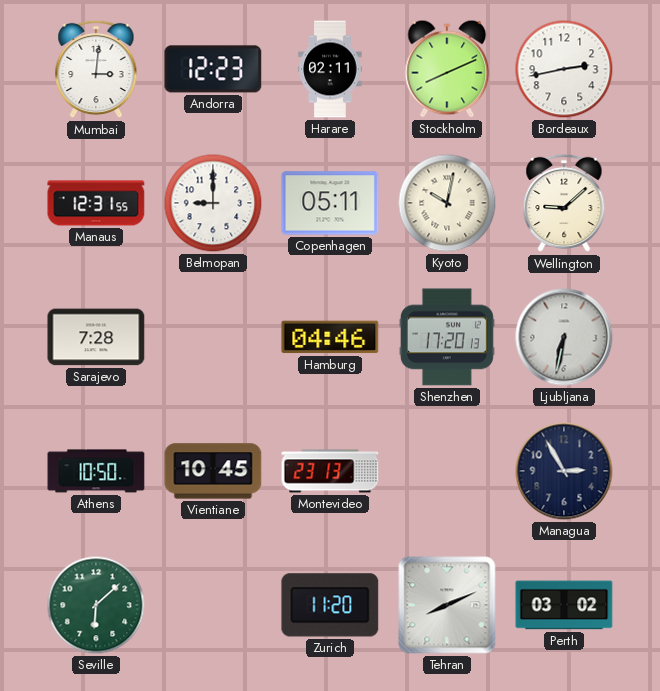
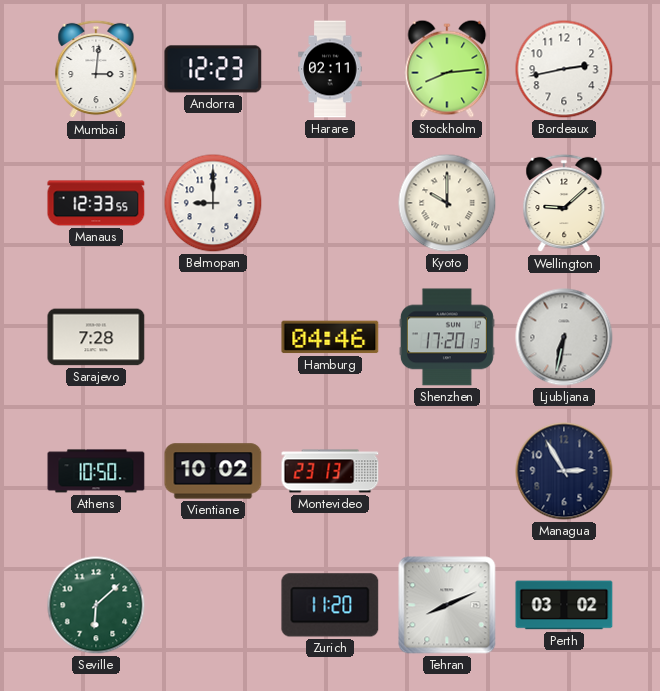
Stockholm: 8:11 -> 8:14
Manaus: 12:31 -> 12:33
Copenhagen: 05:11 -> none
Kyoto: 10:02 -> 10:00
Vientiane: 10:45 -> 10:02
